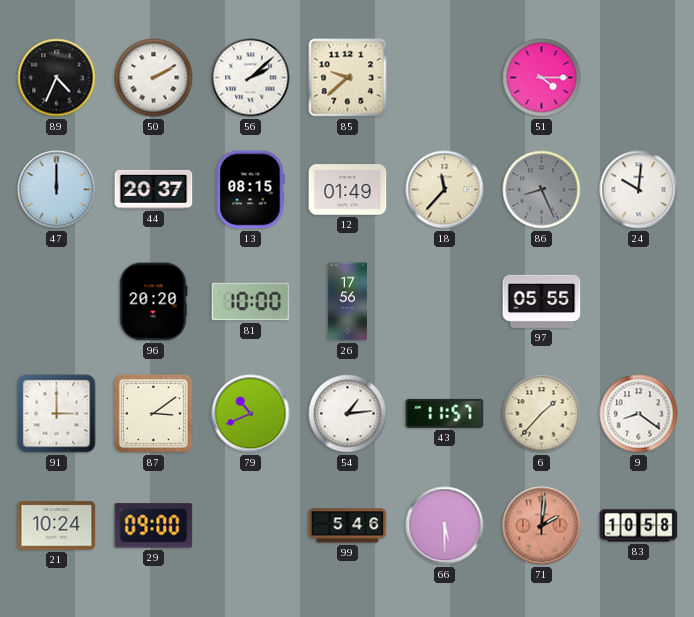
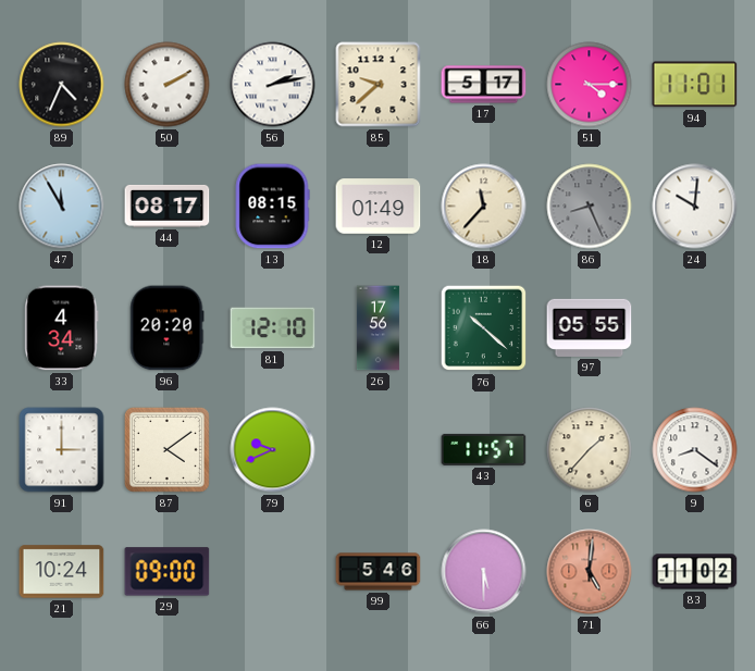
56: 2:08 -> 2:13
17: none -> 5:17
94: none -> 11:01
47: 12:00 -> 11:55
44: 20:37 -> 08:17
33: none -> 4:34
81: 10:00 -> 12:10
76: none -> 10:22
87: 3:09 -> 4:09
79: 10:41 -> 9:41
54: 1:14 -> none
71: 2:01 -> 5:01
83: 10:58 -> 11:02
